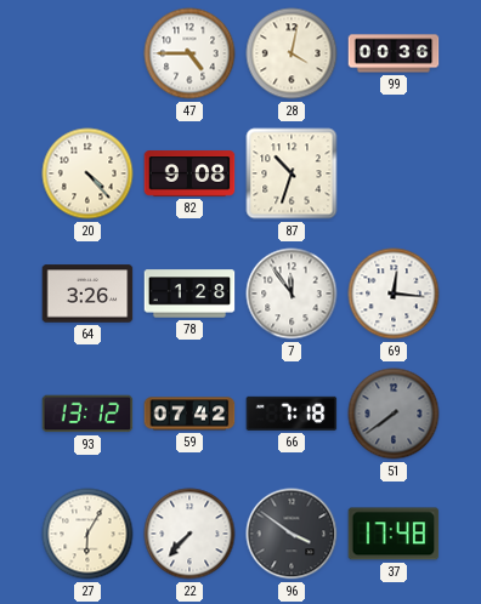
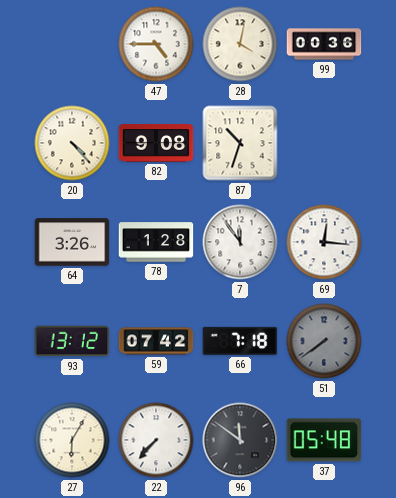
96: 3:51 -> 11:51
37: 17:48 -> 05:48
